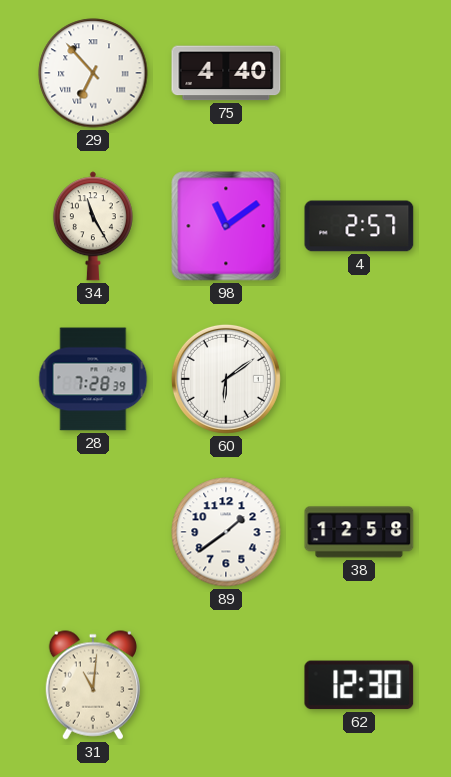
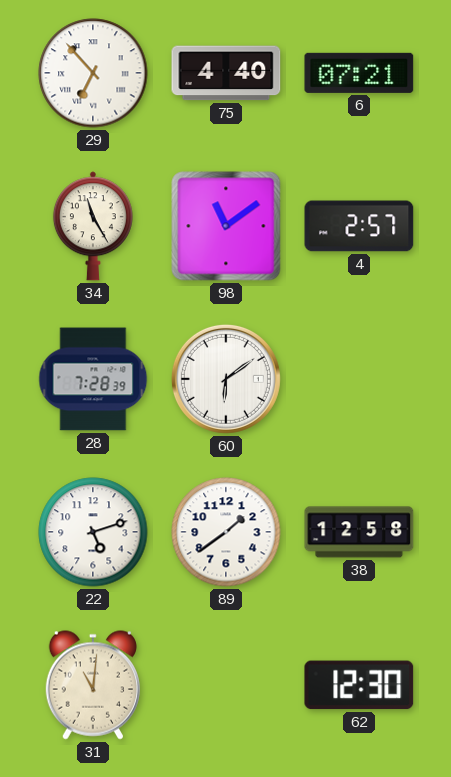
6: none -> 07:21
22: none -> 5:12
